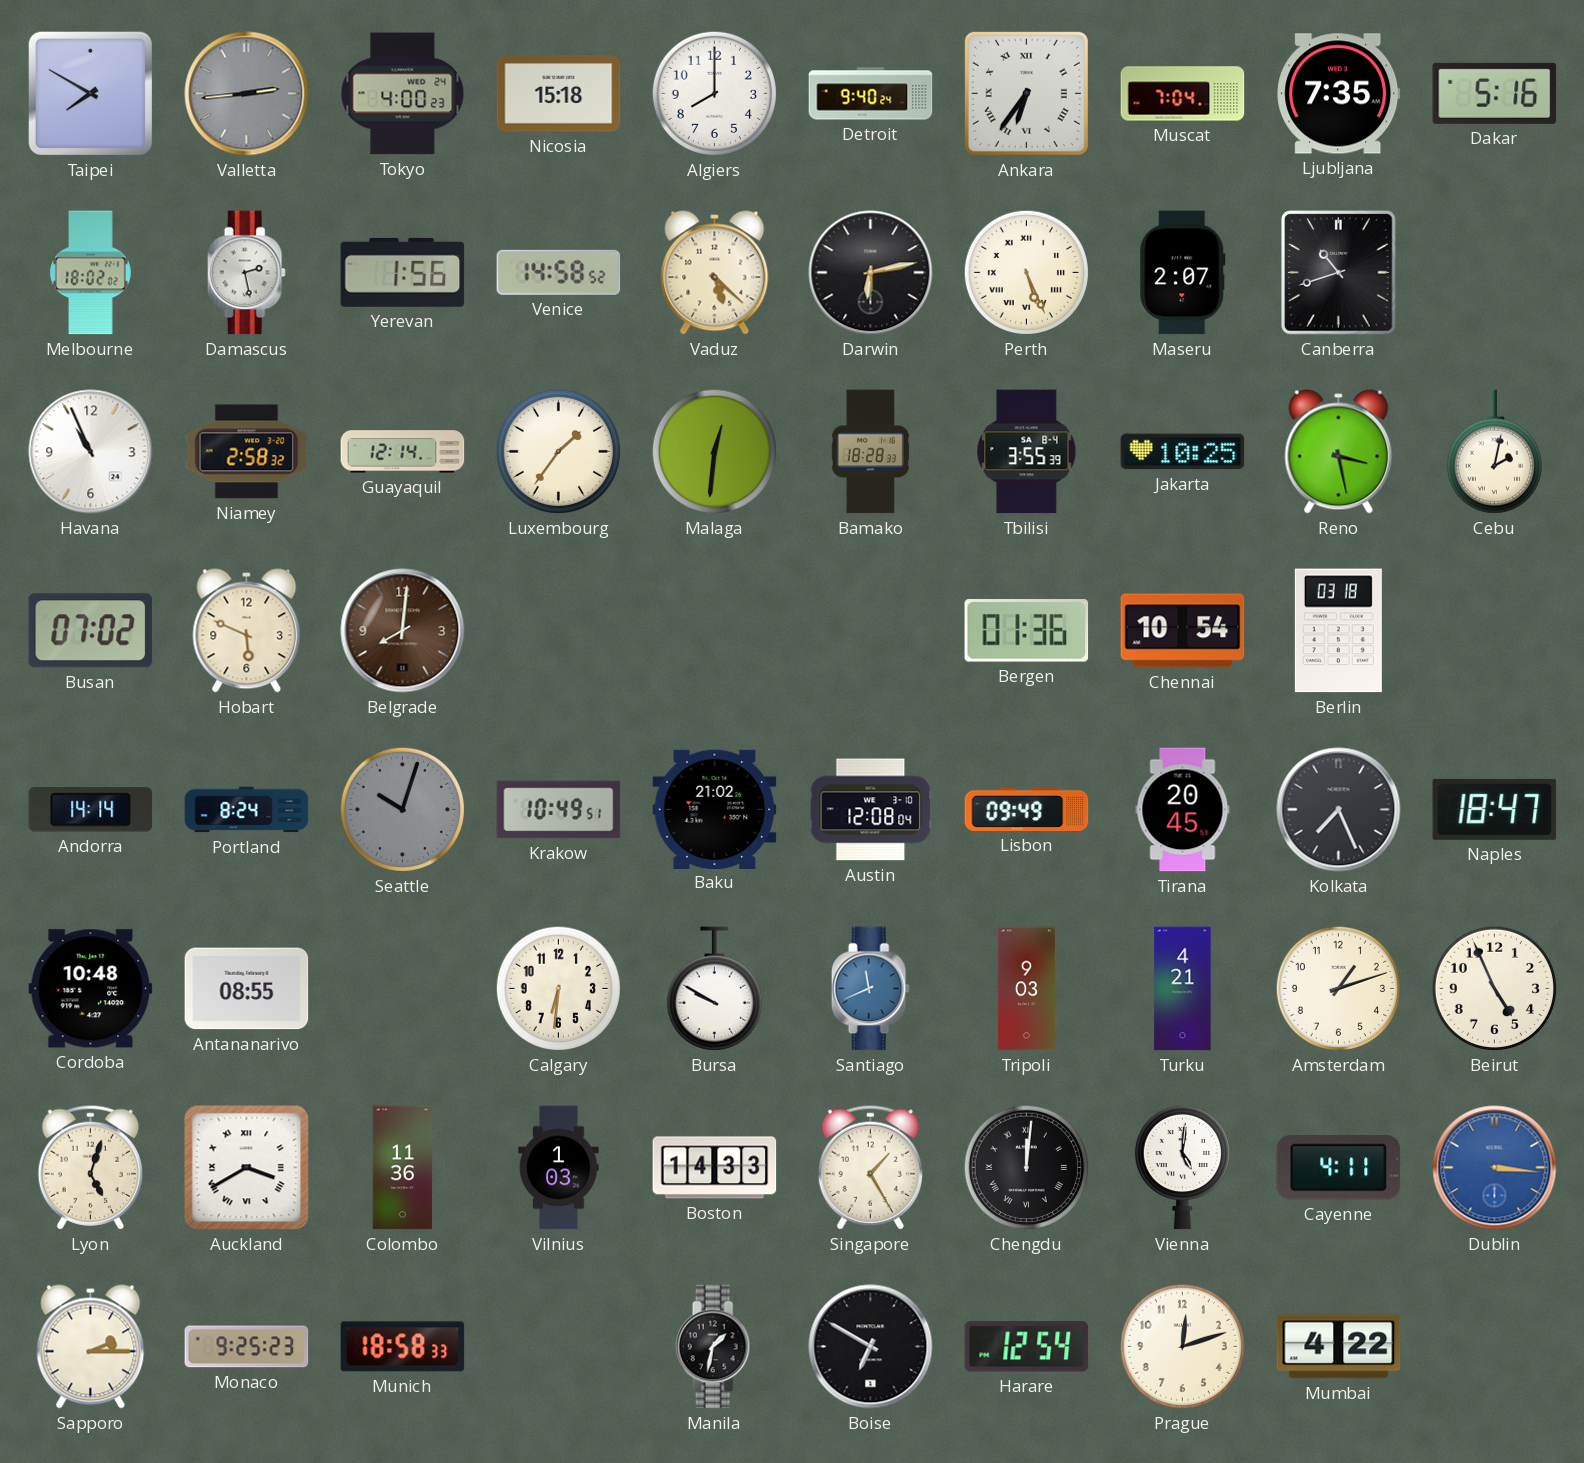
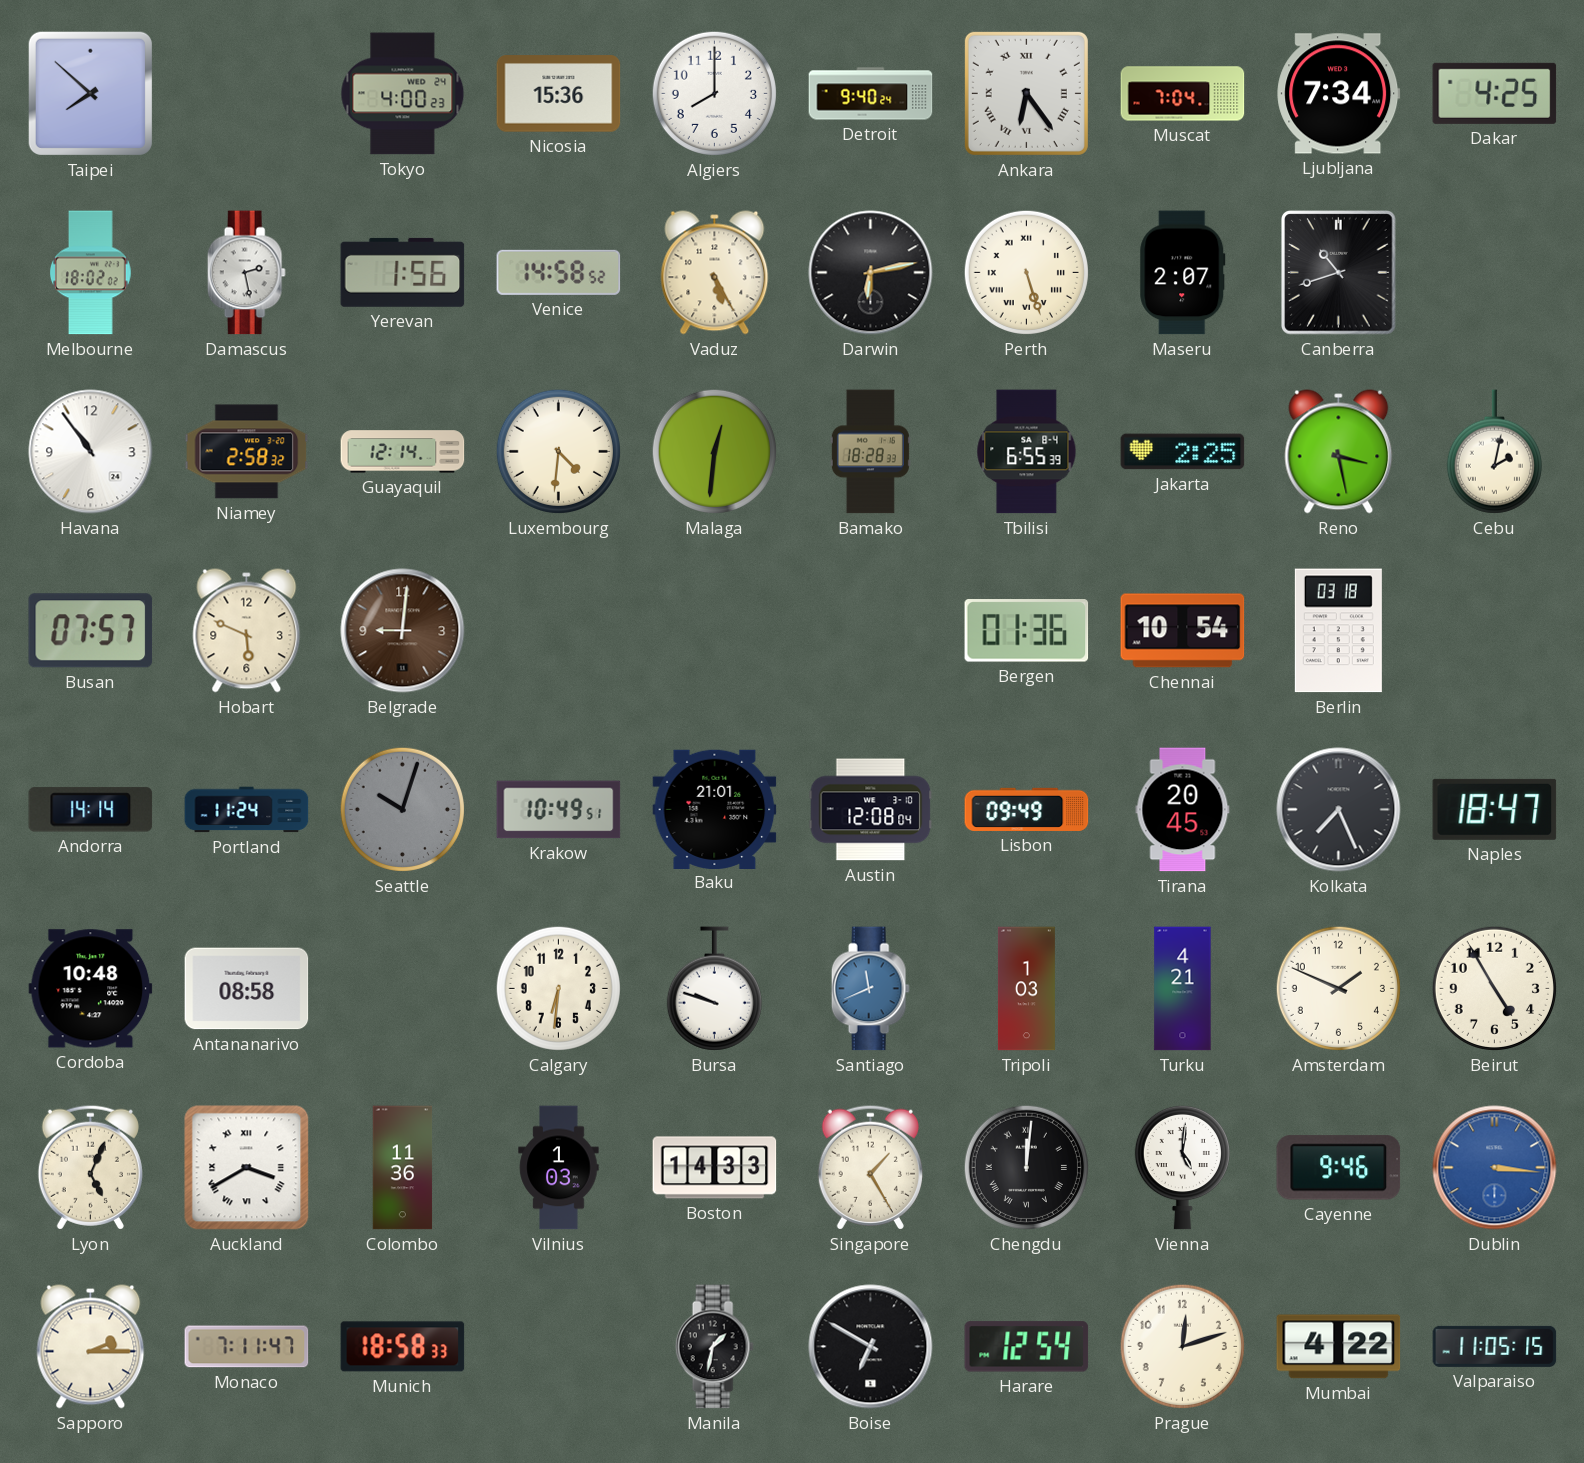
Taipei: 7:50 -> 7:52
Valletta: 2:44 -> none
Nicosia: 15:18 -> 15:36
Ankara: 6:36 -> 6:24
Ljubljana: 7:35 -> 7:34
Dakar: 5:16 -> 4:25
Vaduz: 5:22 -> 5:25
Perth: 5:26 -> 5:27
Havana: 10:56 -> 10:54
Luxembourg: 1:36 -> 4:31
Tbilisi: 3:55 -> 6:55
Jakarta: 10:25 -> 2:25
Busan: 07:02 -> 07:57
Belgrade: 8:01 -> 9:01
Portland: 8:24 -> 11:24
Baku: 21:02 -> 21:01
Antananarivo: 08:55 -> 08:58
Bursa: 9:50 -> 9:48
Tripoli: 9:03 -> 1:03
Amsterdam: 1:12 -> 1:49
Beirut: 4:56 -> 4:55
Lyon: 5:03 -> 5:04
Cayenne: 4:11 -> 9:46
Monaco: 9:25 -> 7:11
Valparaiso: none -> 11:05
